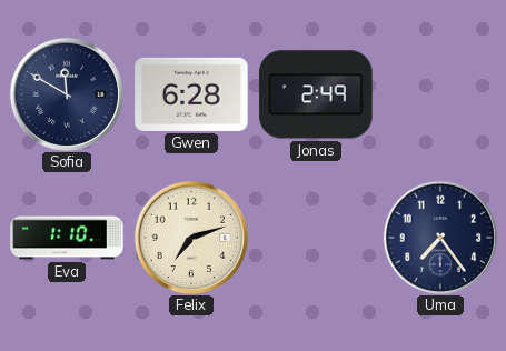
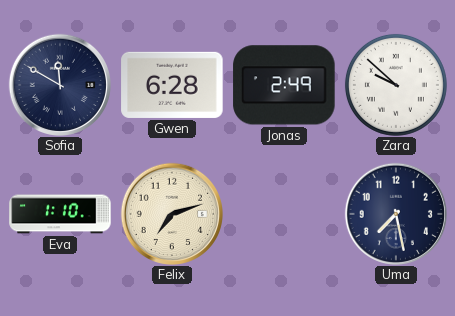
Zara: none -> 9:52
Uma: 7:24 -> 7:28
